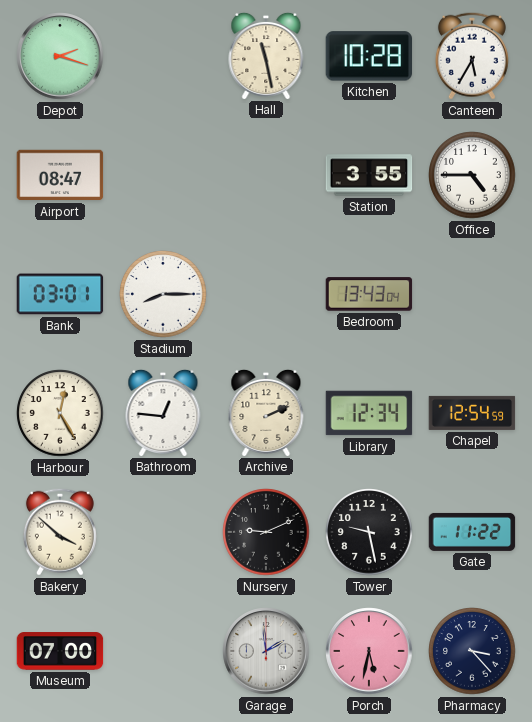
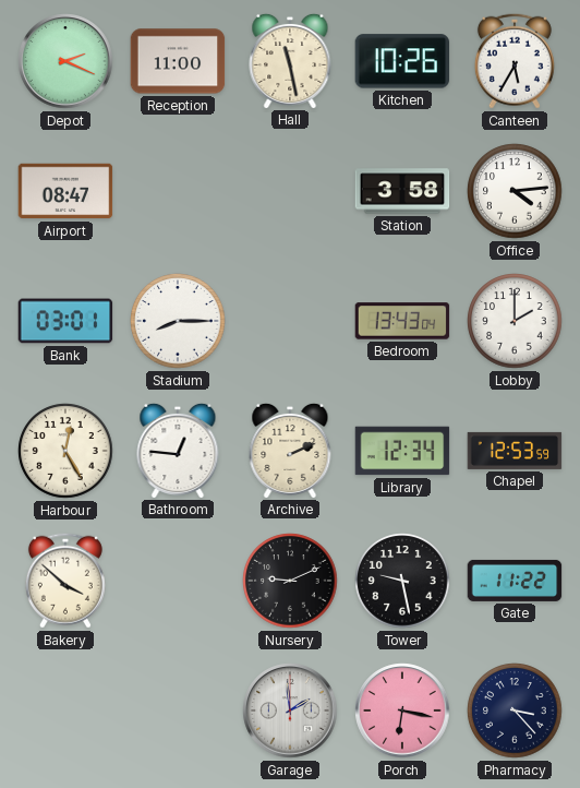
Depot: 2:18 -> 2:19
Reception: none -> 11:00
Kitchen: 10:28 -> 10:26
Station: 3:55 -> 3:58
Office: 4:45 -> 4:14
Lobby: none -> 2:00
Chapel: 12:54 -> 12:53
Museum: 07:00 -> none
Porch: 5:32 -> 6:17
